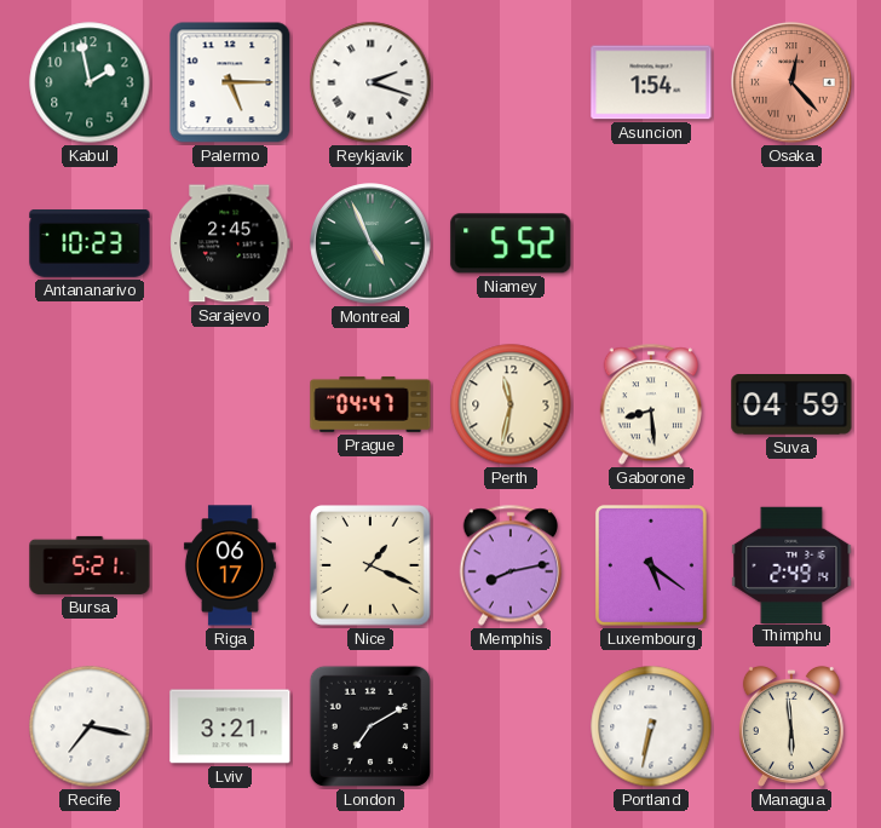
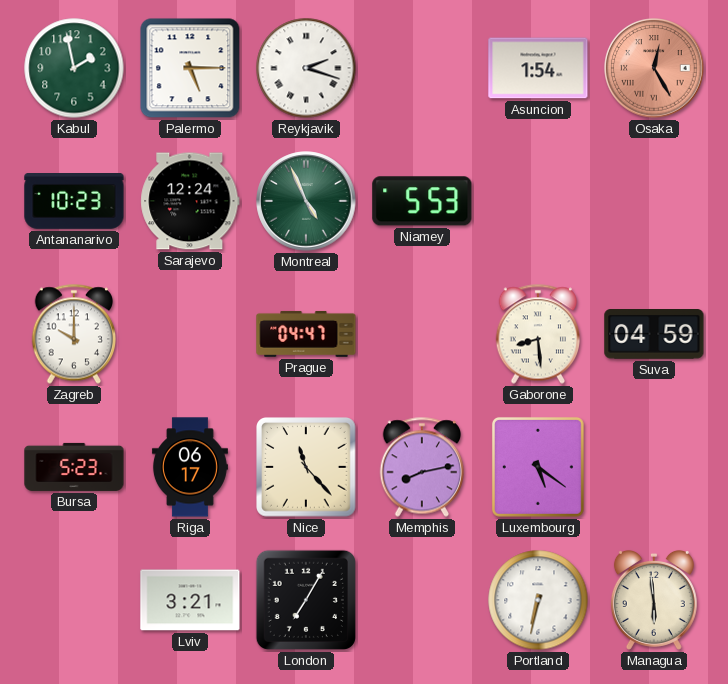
Osaka: 12:23 -> 12:25
Sarajevo: 2:45 -> 12:24
Niamey: 5:52 -> 5:53
Zagreb: none -> 10:00
Perth: 11:32 -> none
Bursa: 5:21 -> 5:23
Nice: 1:19 -> 11:23
Thimphu: 2:49 -> none
Recife: 7:17 -> none
London: 7:10 -> 7:05
